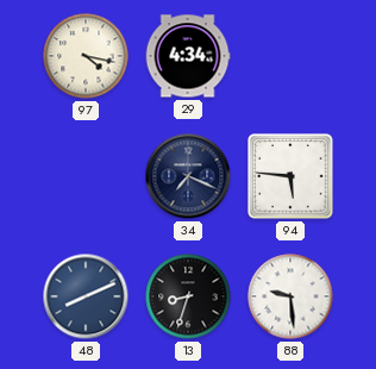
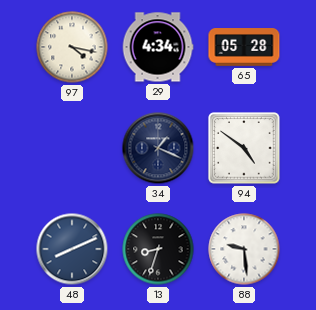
65: none -> 05:28
34: 7:19 -> 1:19
94: 5:46 -> 4:51
